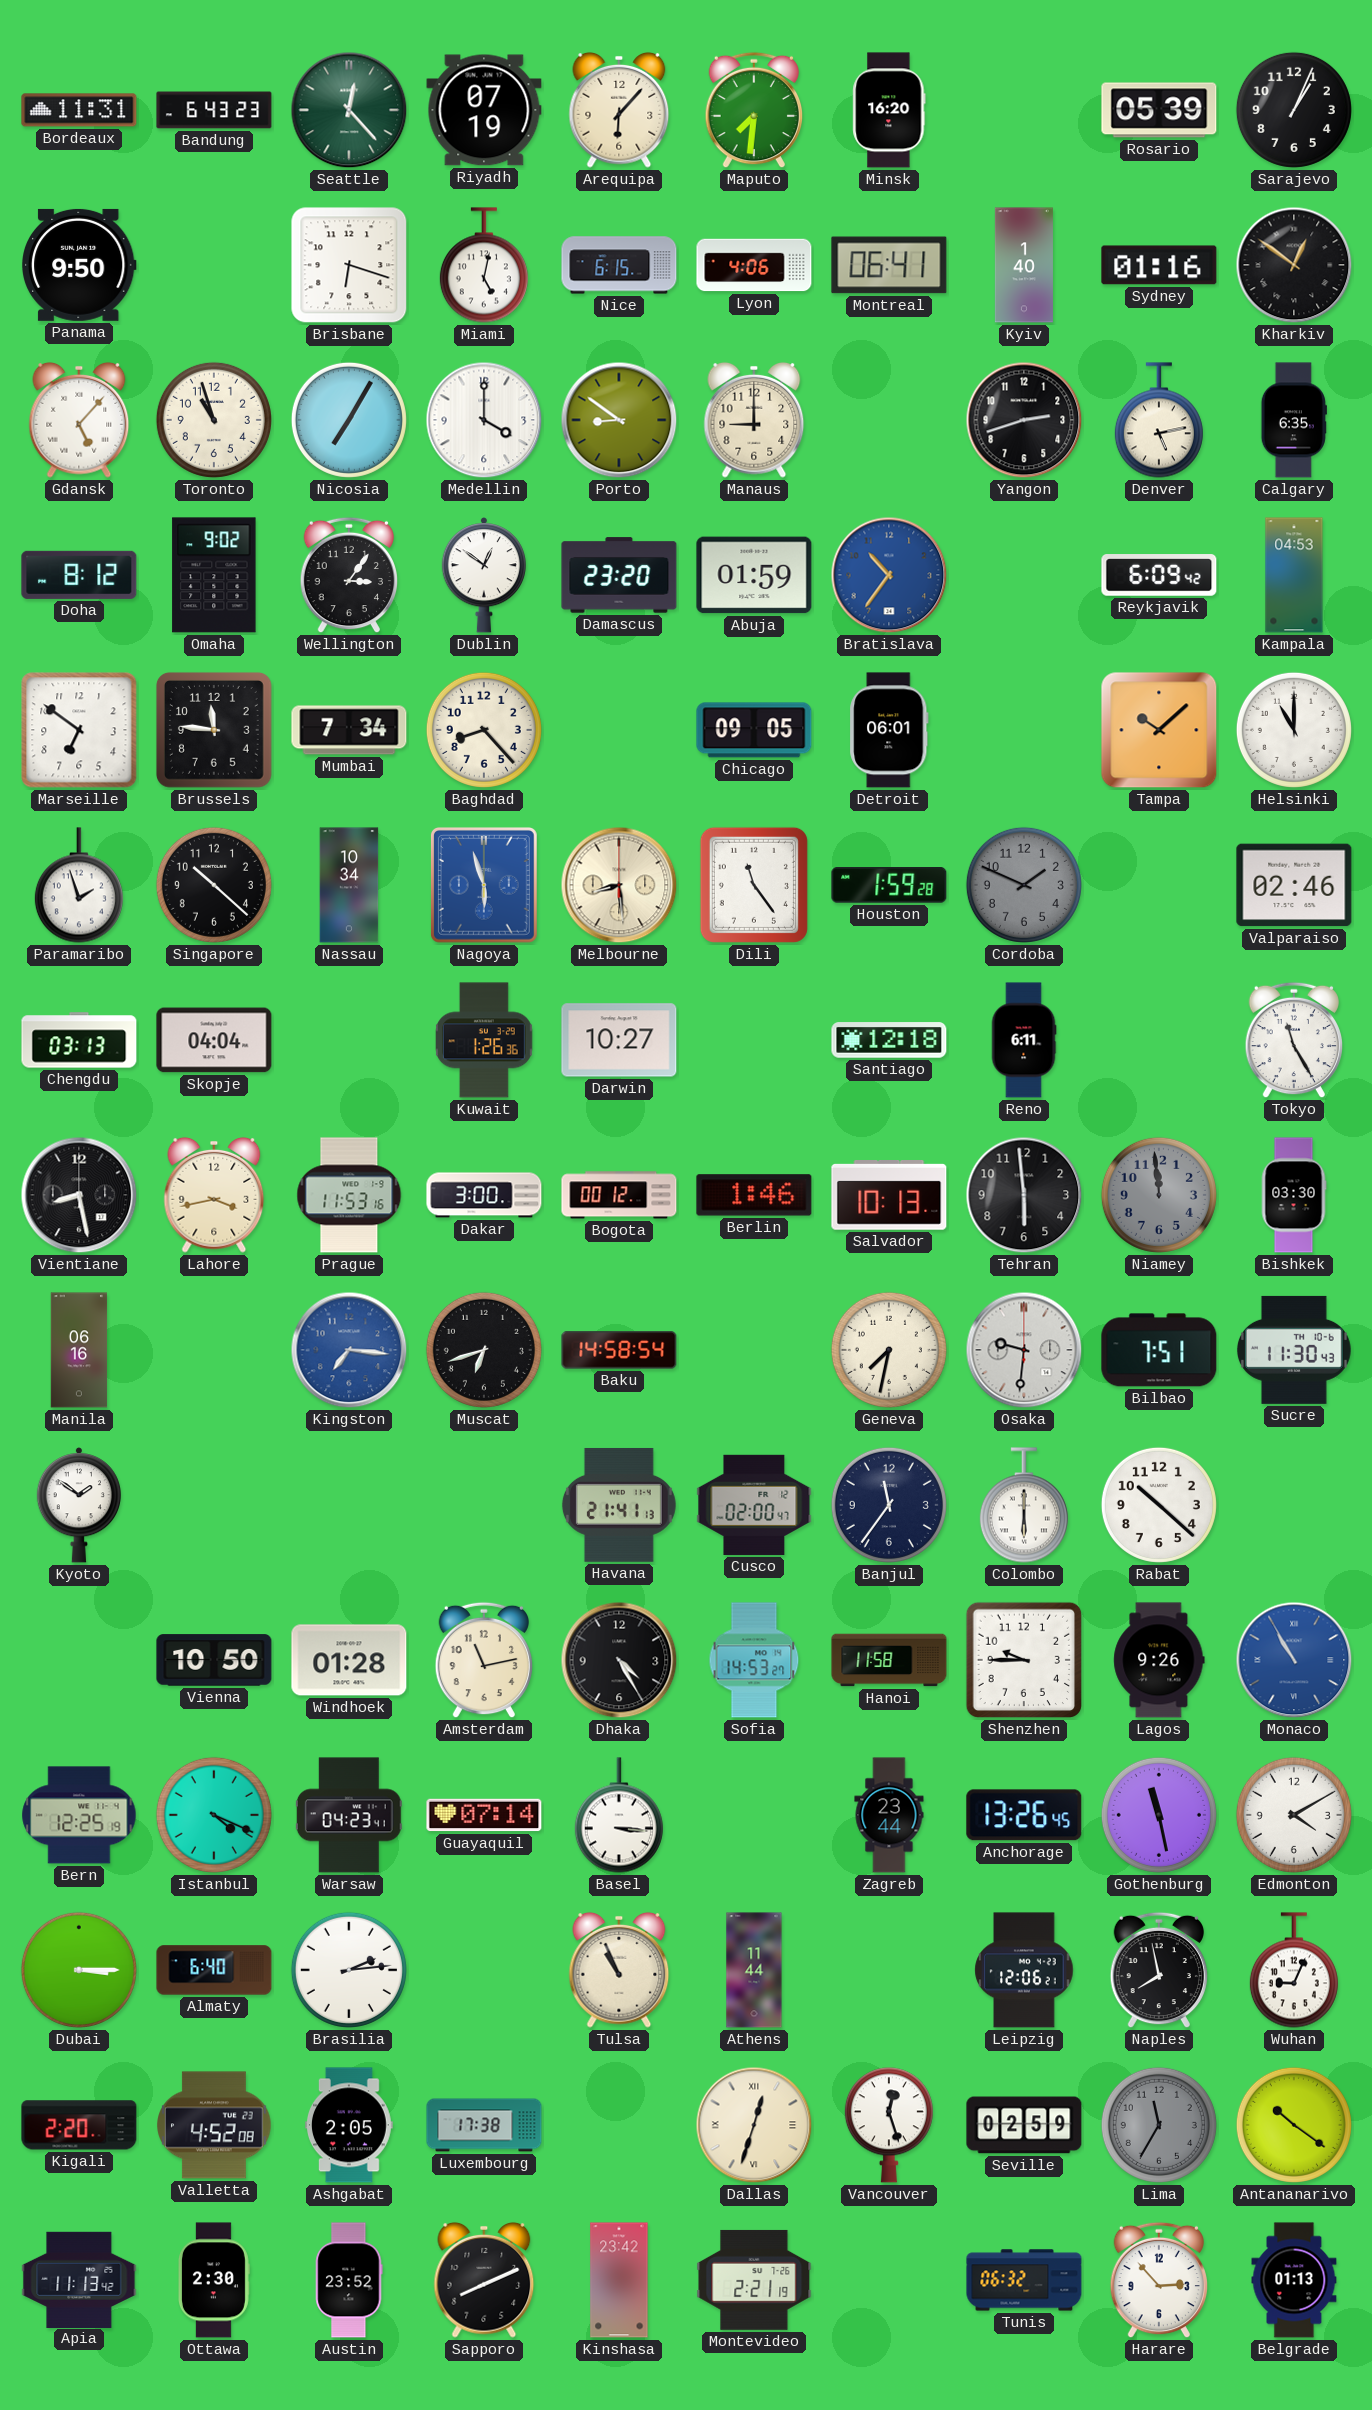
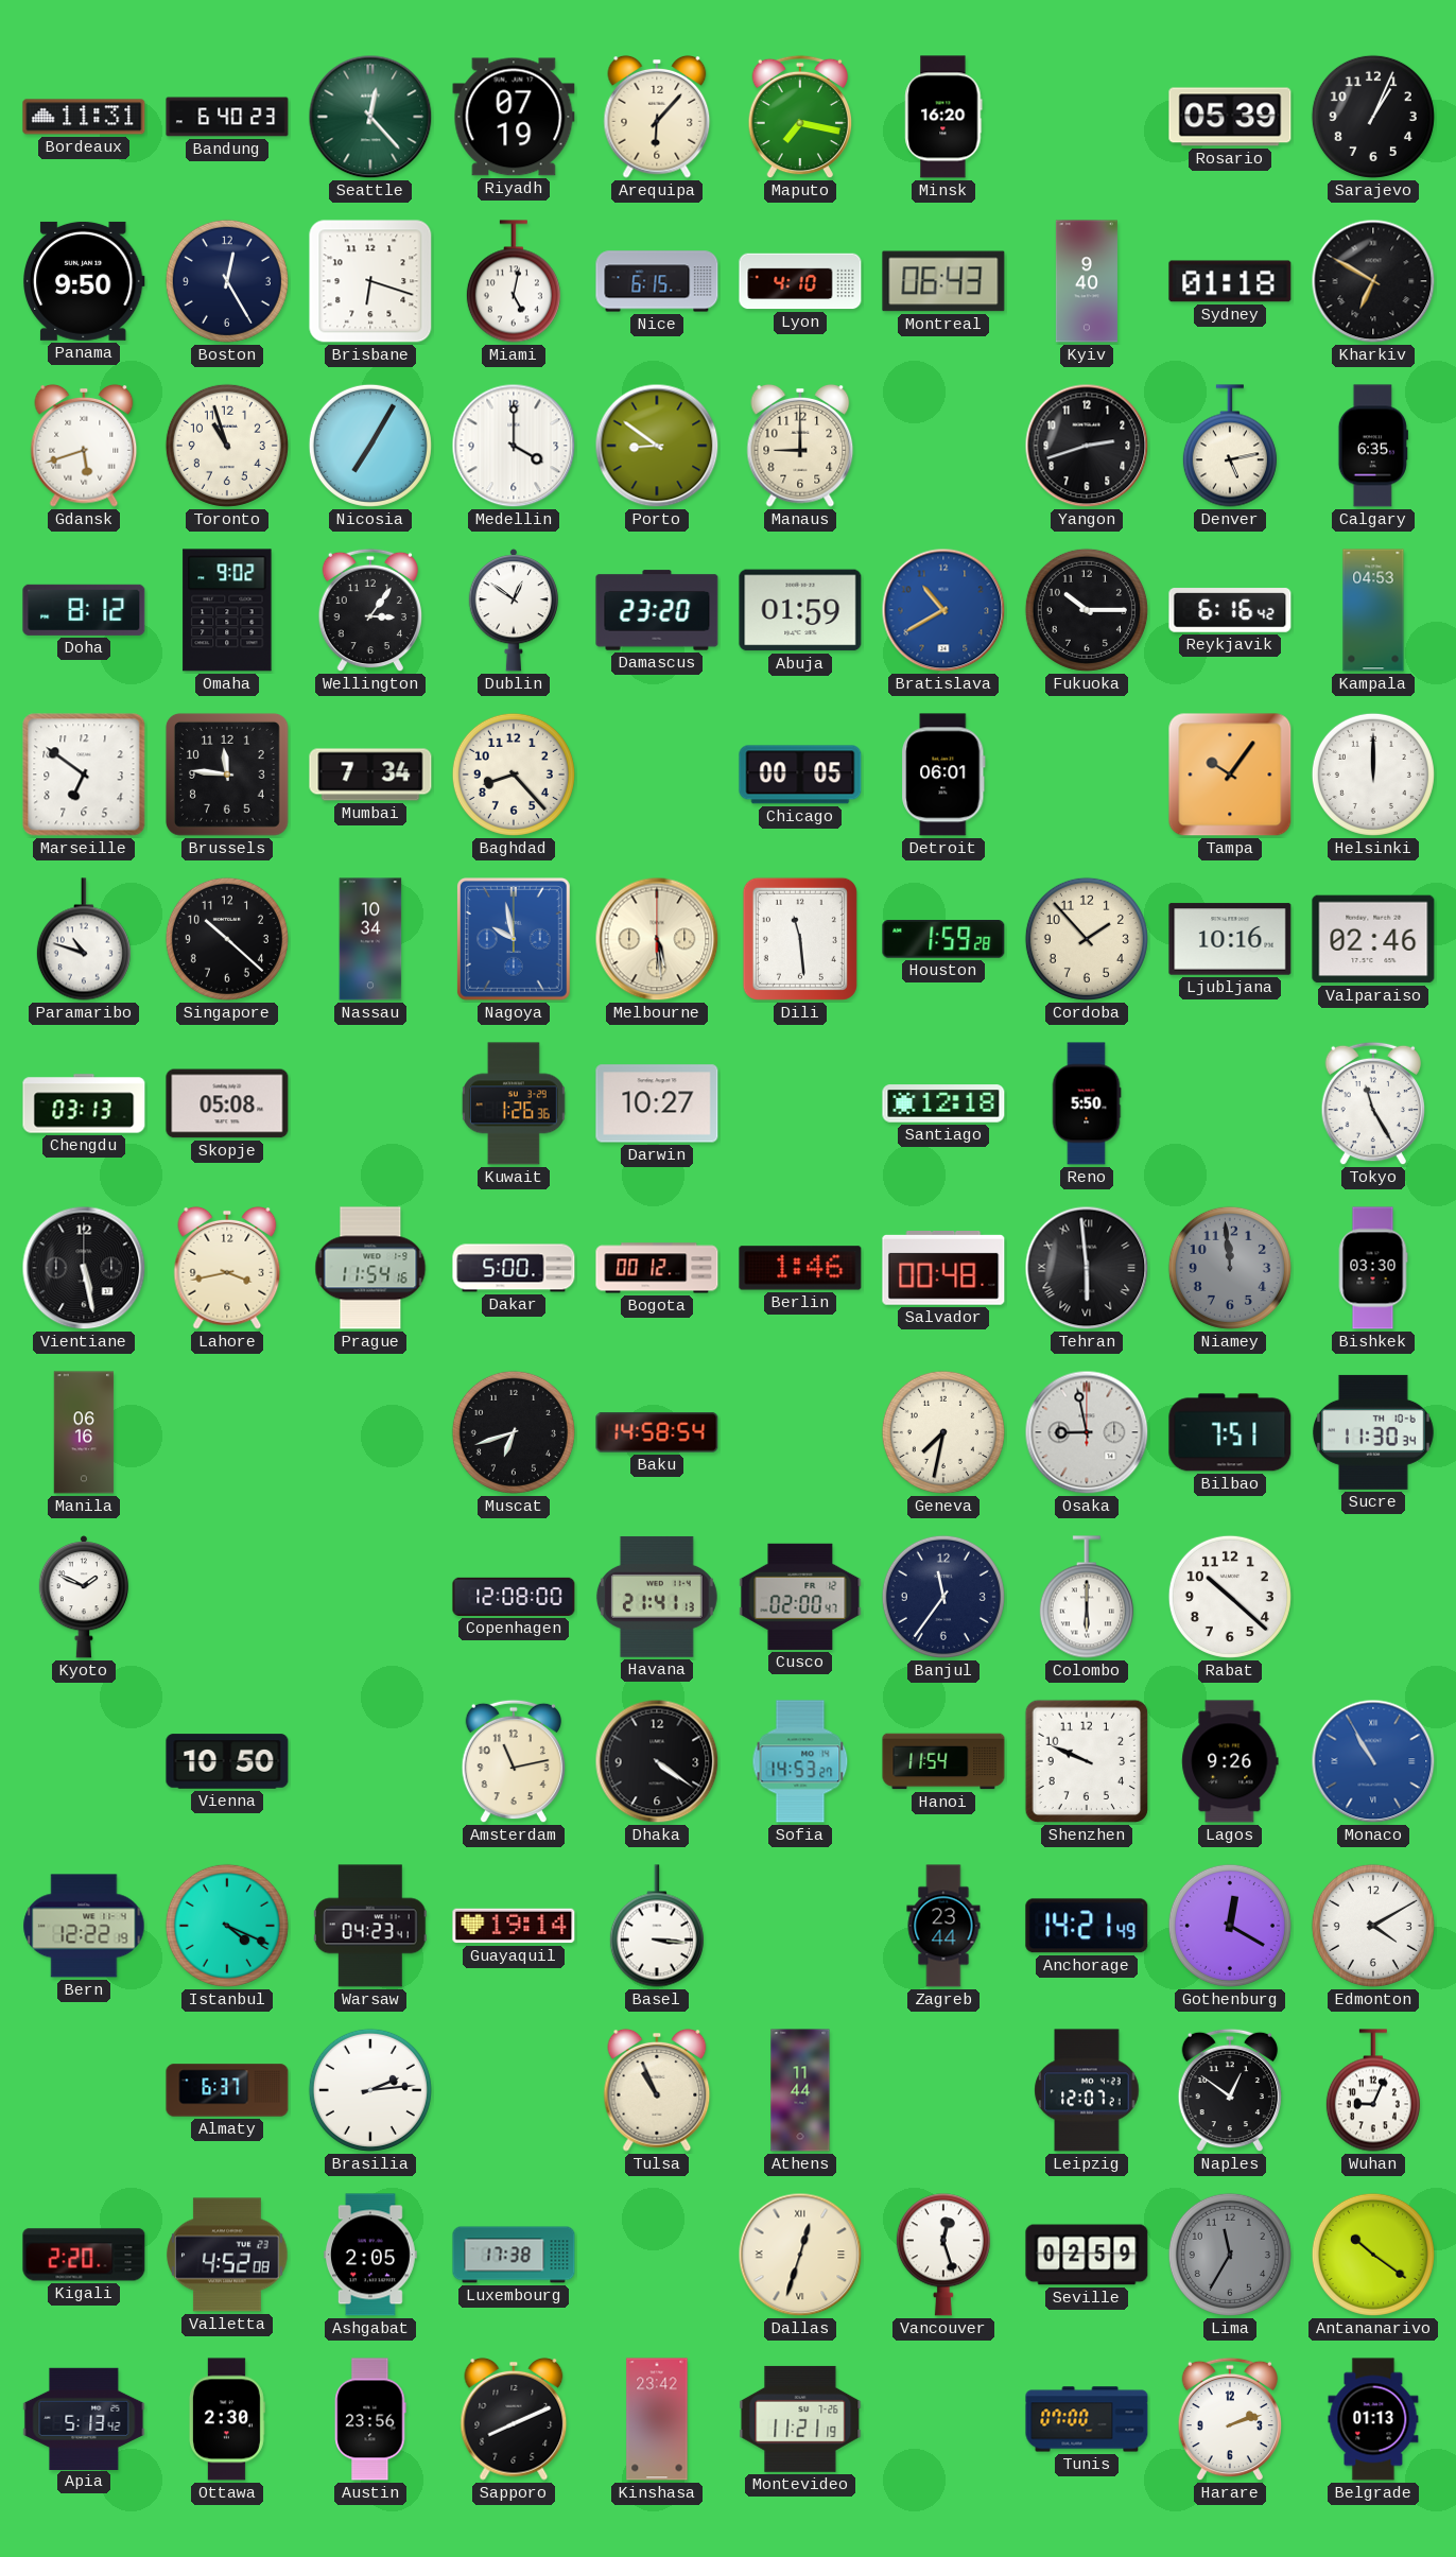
Bandung: 6:43 -> 6:40
Maputo: 7:31 -> 7:17
Boston: none -> 12:25
Lyon: 4:06 -> 4:10
Montreal: 06:41 -> 06:43
Kyiv: 1:40 -> 9:40
Sydney: 01:16 -> 01:18
Kharkiv: 12:51 -> 6:50
Gdansk: 5:07 -> 5:42
Bratislava: 10:36 -> 10:40
Fukuoka: none -> 10:15
Reykjavik: 6:09 -> 6:16
Chicago: 09:05 -> 00:05
Tampa: 10:08 -> 10:06
Helsinki: 11:00 -> 12:00
Paramaribo: 1:57 -> 10:48
Nagoya: 5:57 -> 9:58
Melbourne: 8:29 -> 5:29
Dili: 11:24 -> 11:29
Cordoba: 1:49 -> 1:53
Cordoba dial: grey -> cream
Ljubljana: none -> 10:16
Skopje: 04:04 -> 05:08
Reno: 6:11 -> 5:50
Vientiane: 8:28 -> 5:28
Prague: 11:53 -> 11:54
Dakar: 3:00 -> 5:00
Salvador: 10:13 -> 00:48
Tehran numerals: Arabic -> Roman
Kingston: 7:16 -> none
Osaka: 9:31 -> 8:58
Sucre: 11:30:43 -> 11:30:34
Kyoto: 1:51 -> 1:49
Copenhagen: none -> 12:08
Windhoek: 01:28 -> none
Dhaka: 4:25 -> 4:21
Hanoi: 11:58 -> 11:54
Shenzhen: 9:45 -> 9:49
Bern: 12:25 -> 12:22
Guayaquil: 07:14 -> 19:14
Anchorage: 13:26 -> 14:21
Gothenburg: 11:28 -> 12:20
Dubai: 3:15 -> none
Almaty: 6:40 -> 6:37
Leipzig: 12:06 -> 12:07
Naples: 7:58 -> 12:51
Apia: 11:13 -> 5:13
Austin: 23:52 -> 23:56
Montevideo: 2:21 -> 11:21
Tunis: 06:32 -> 07:00
Harare: 2:53 -> 2:12
